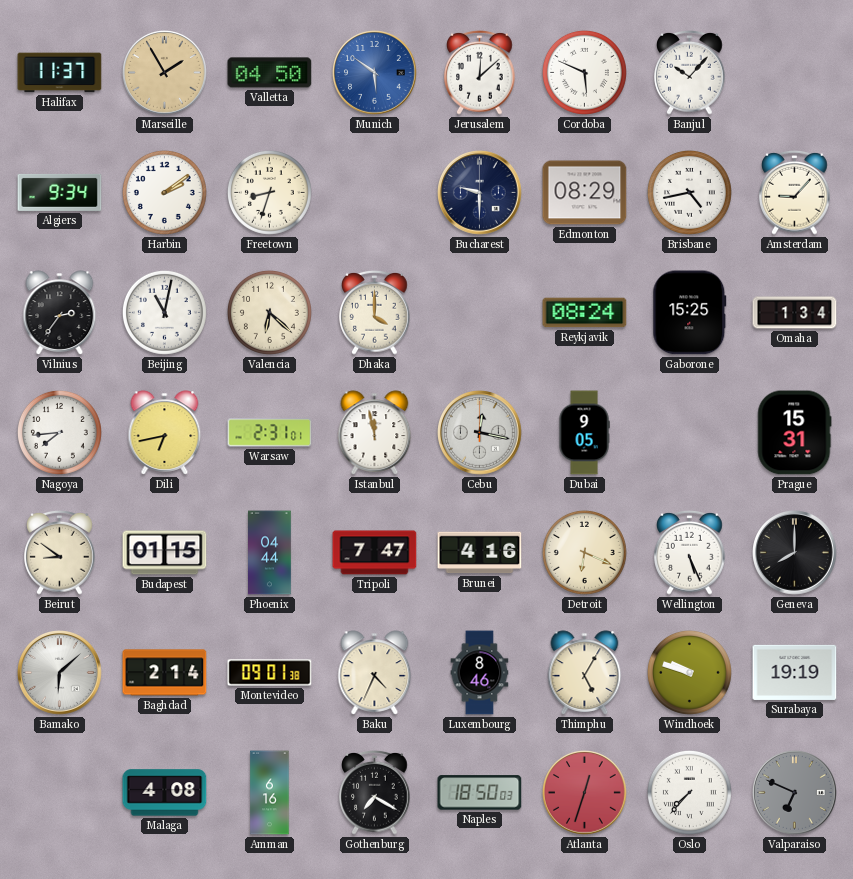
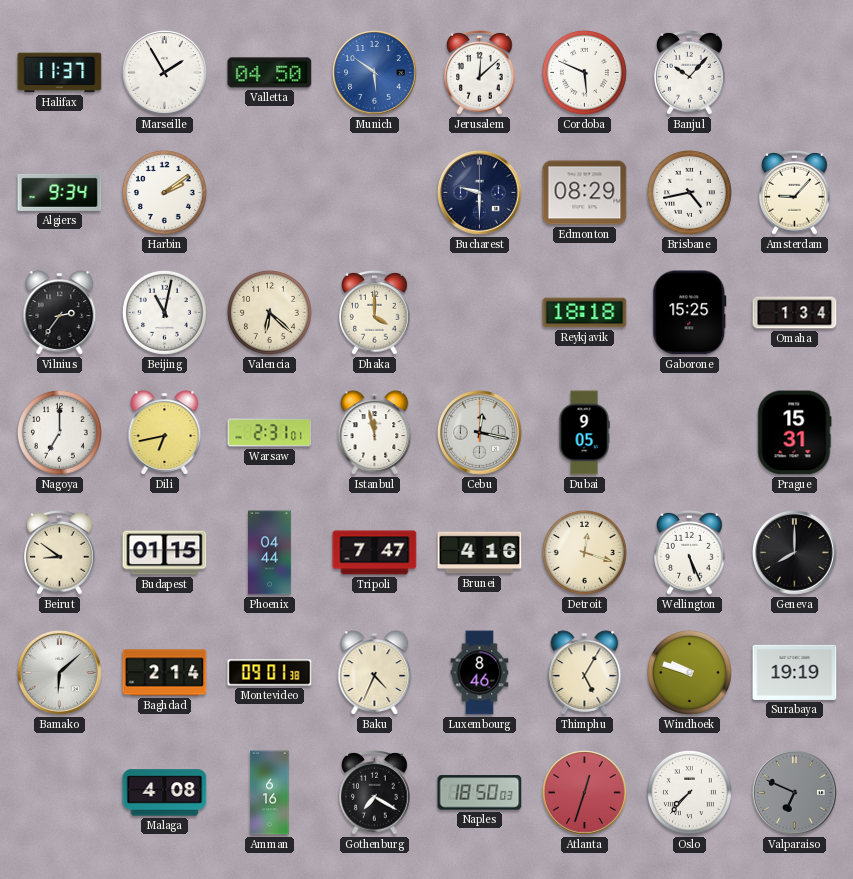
Marseille dial: champagne -> white
Freetown: 8:33 -> none
Reykjavik: 08:24 -> 18:18
Nagoya: 7:44 -> 7:00
Detroit: 6:19 -> 12:18
